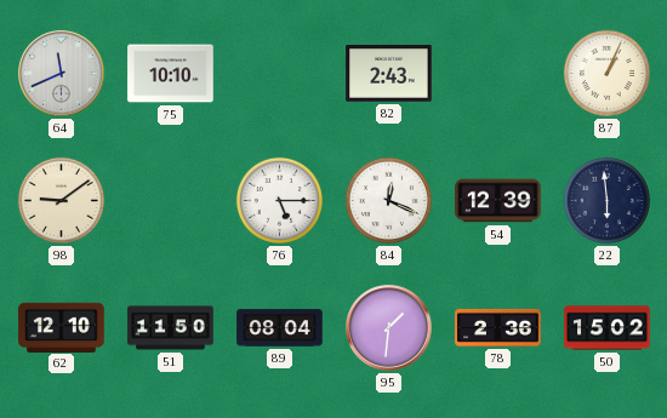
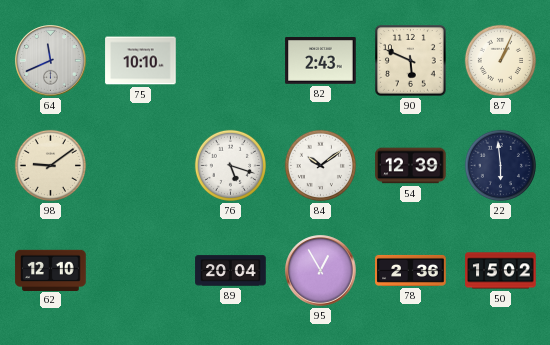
90: none -> 5:49
76: 5:15 -> 5:18
84: 12:19 -> 10:09
51: 11:50 -> none
89: 08:04 -> 20:04
95: 1:31 -> 12:55
